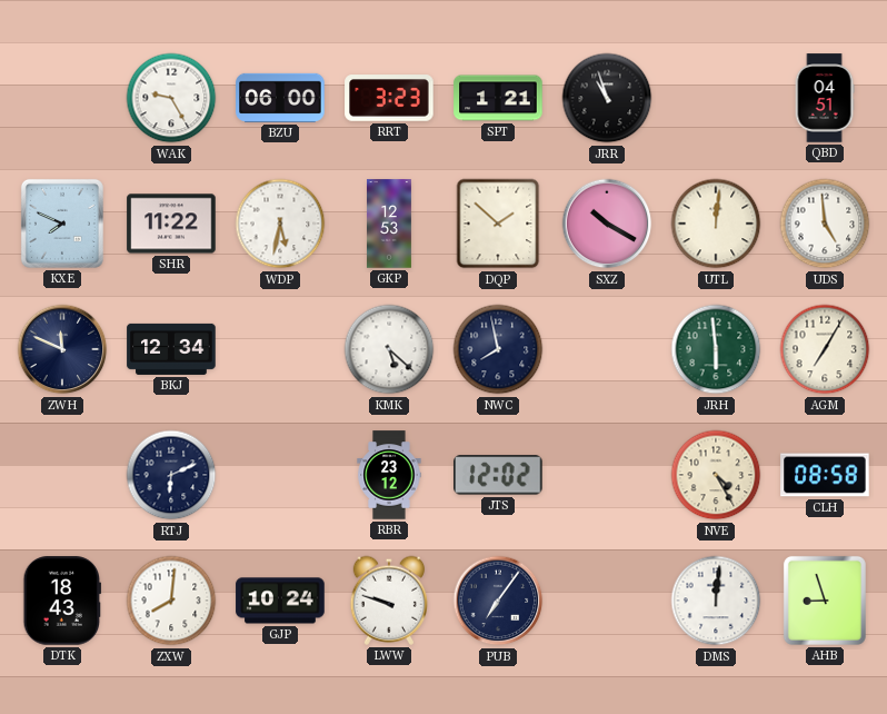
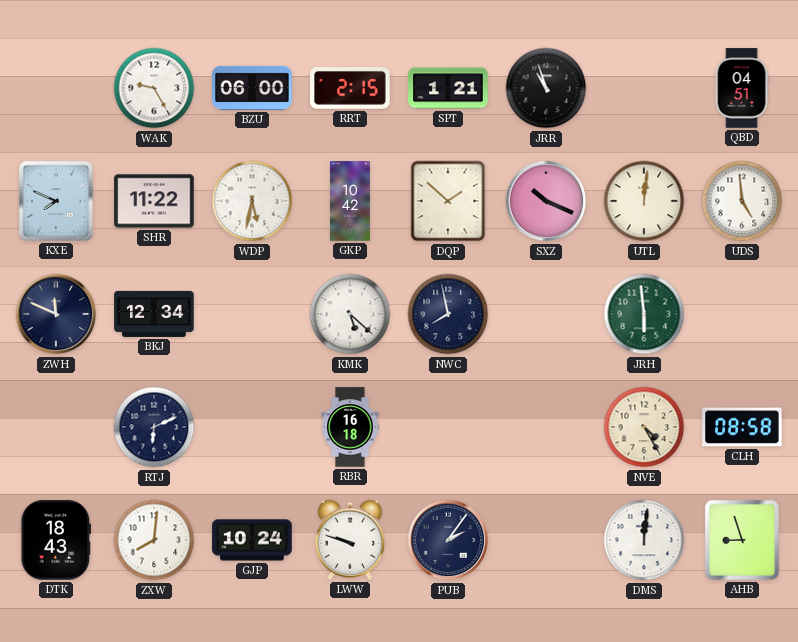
RRT: 3:23 -> 2:15
GKP: 12:53 -> 10:42
SXZ: 10:20 -> 10:19
AGM: 7:05 -> none
RBR: 23:12 -> 16:18
JTS: 12:02 -> none
PUB: 7:06 -> 2:06
